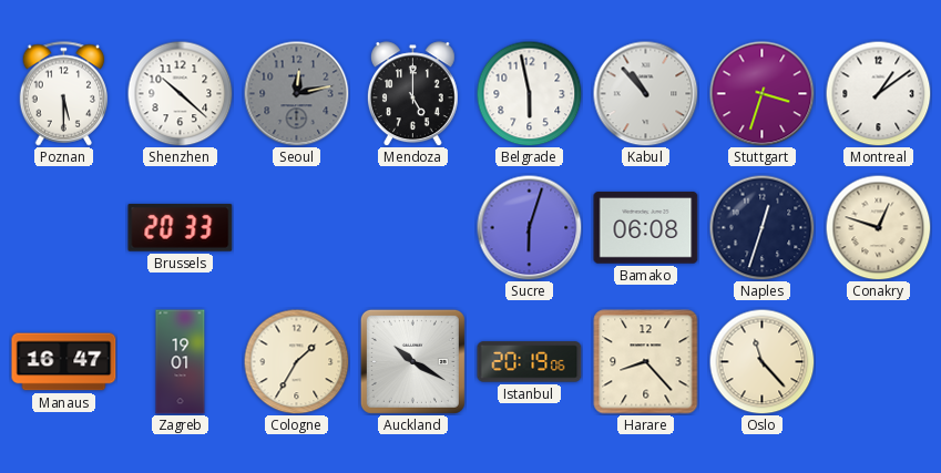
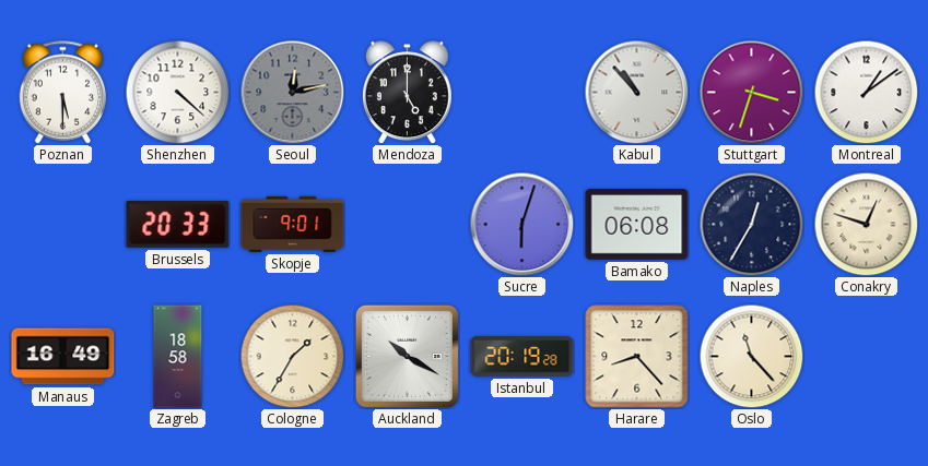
Shenzhen: 10:22 -> 4:22
Belgrade: 5:58 -> none
Skopje: none -> 9:01
Naples: 12:33 -> 12:35
Manaus: 16:47 -> 16:49
Zagreb: 19:01 -> 18:58
Istanbul: 20:19:06 -> 20:19:28
